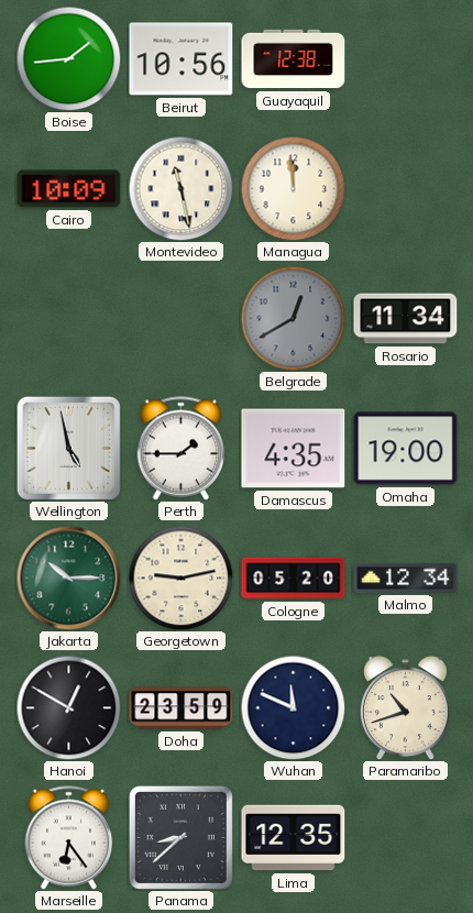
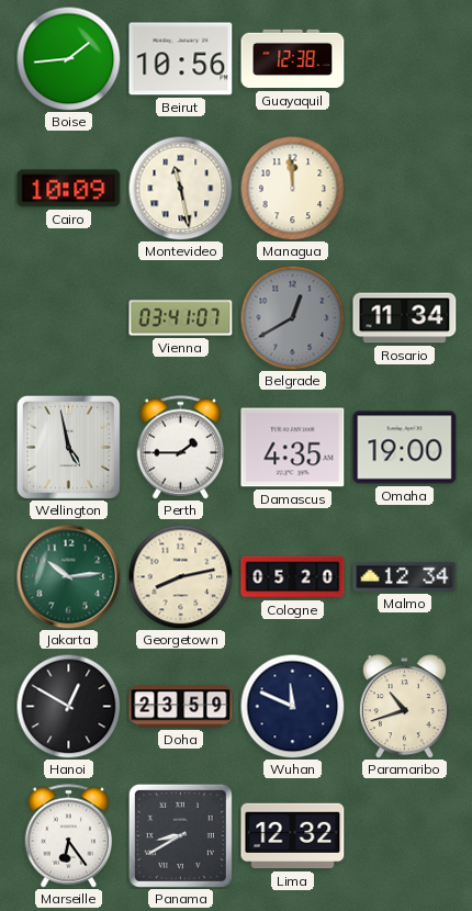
Vienna: none -> 03:41
Jakarta: 10:15 -> 10:14
Georgetown: 9:13 -> 8:13
Panama: 8:38 -> 8:40
Lima: 12:35 -> 12:32
